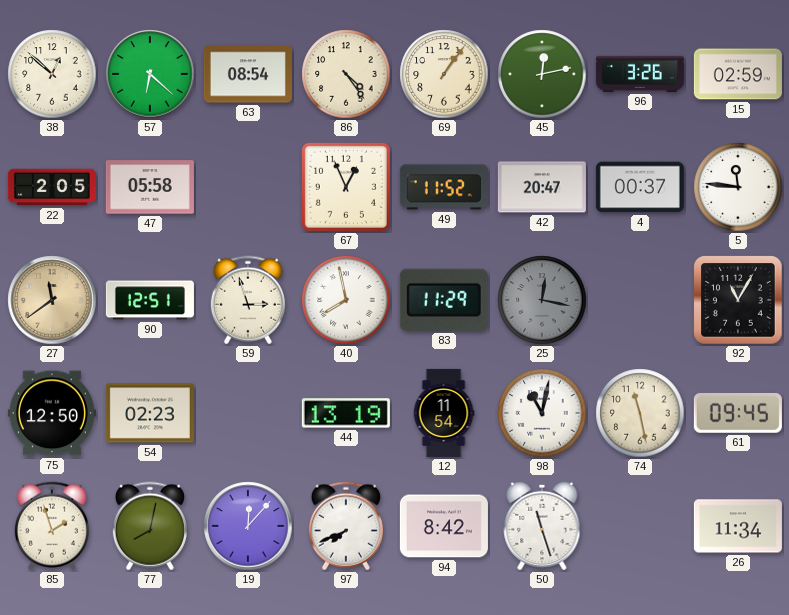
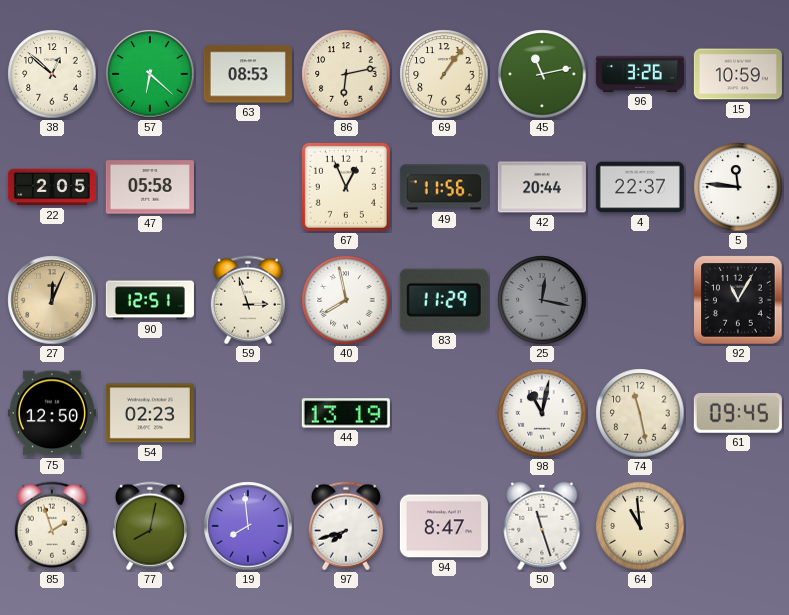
63: 08:54 -> 08:53
86: 4:24 -> 6:13
45: 12:13 -> 11:13
15: 02:59 -> 10:59
49: 11:52 -> 11:56
42: 20:47 -> 20:44
4: 00:37 -> 22:37
27: 11:39 -> 12:04
12: 11:54 -> none
19: 12:07 -> 7:59
97: 7:41 -> 7:42
94: 8:42 -> 8:47
64: none -> 10:59
26: 11:34 -> none
